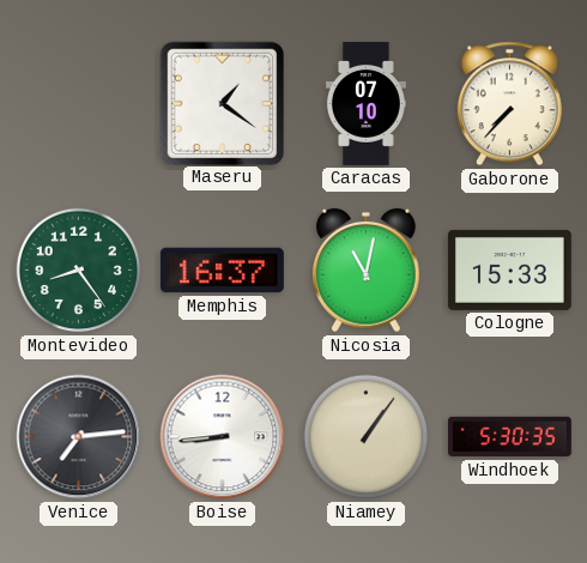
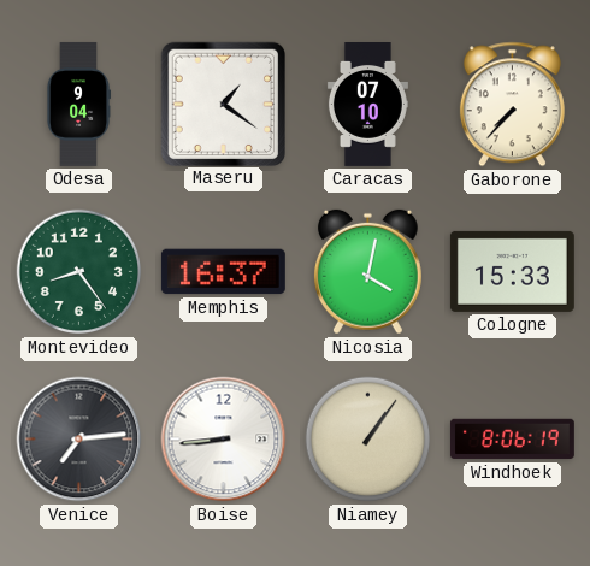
Odesa: none -> 9:04
Nicosia: 11:02 -> 4:02
Windhoek: 5:30 -> 8:06
